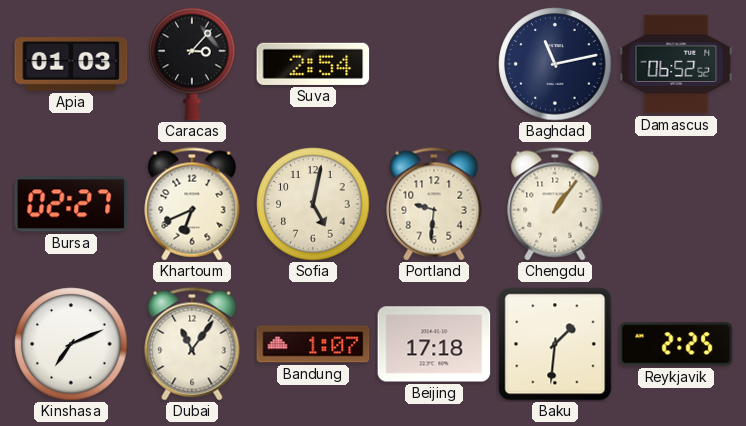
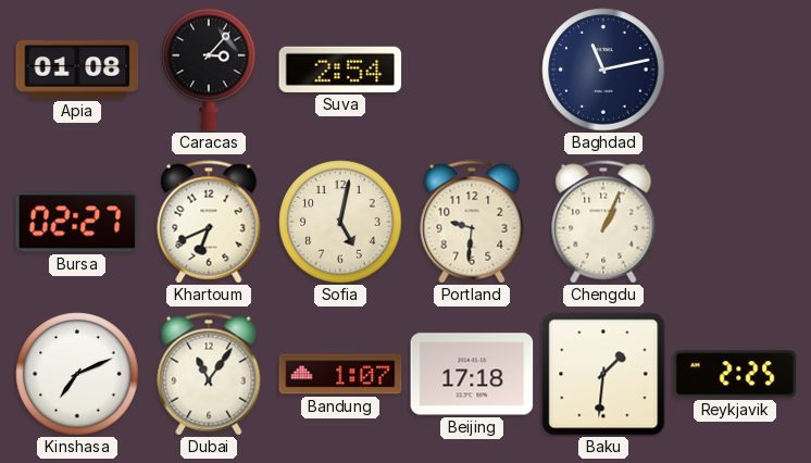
Apia: 01:03 -> 01:08
Damascus: 06:52 -> none
Chengdu: 1:06 -> 1:04
